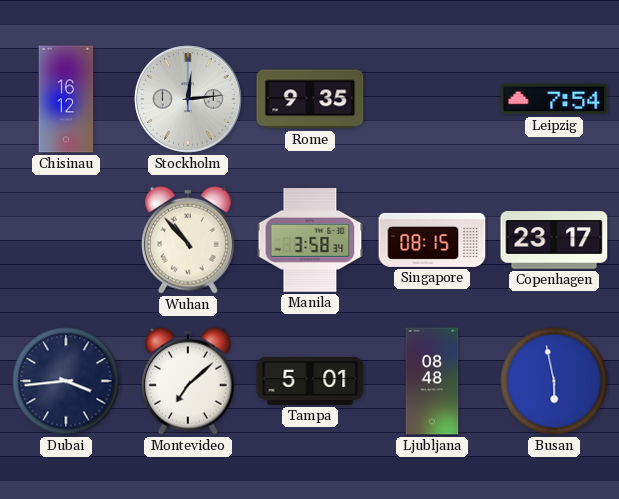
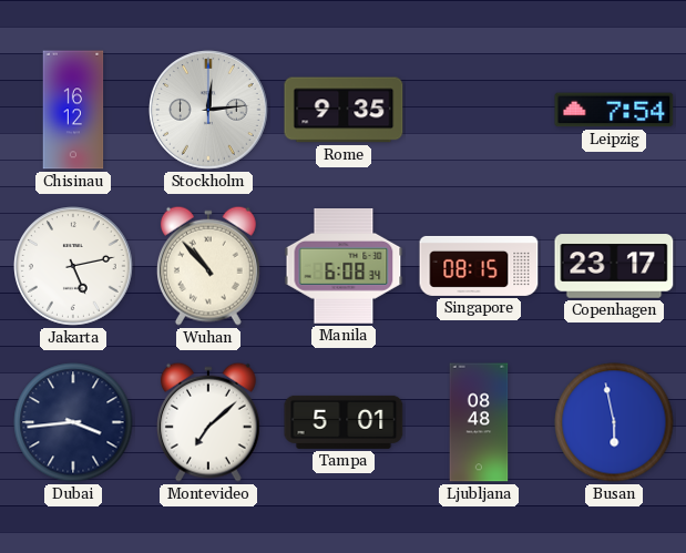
Jakarta: none -> 5:13
Manila: 3:58 -> 6:08
